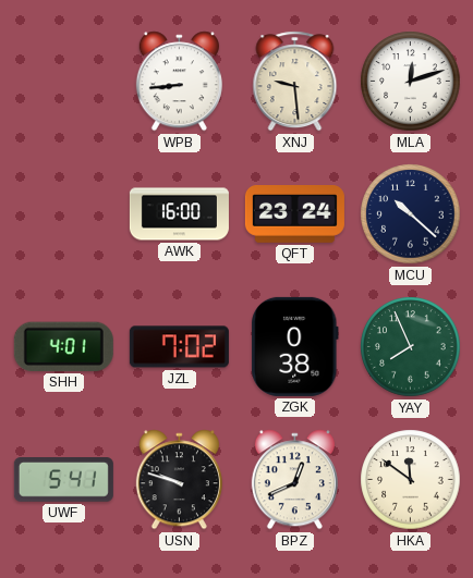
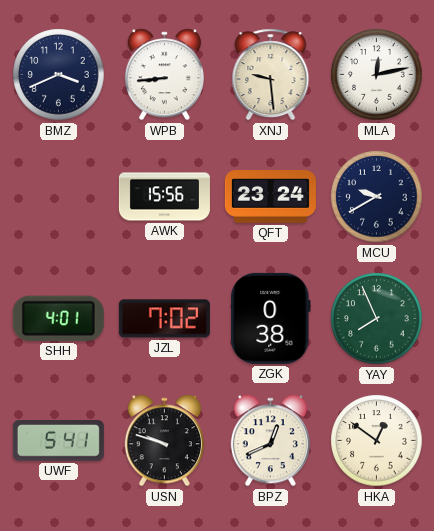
BMZ: none -> 3:41
MLA: 12:12 -> 12:13
AWK: 16:00 -> 15:56
MCU: 10:22 -> 9:40
HKA: 11:51 -> 12:51
